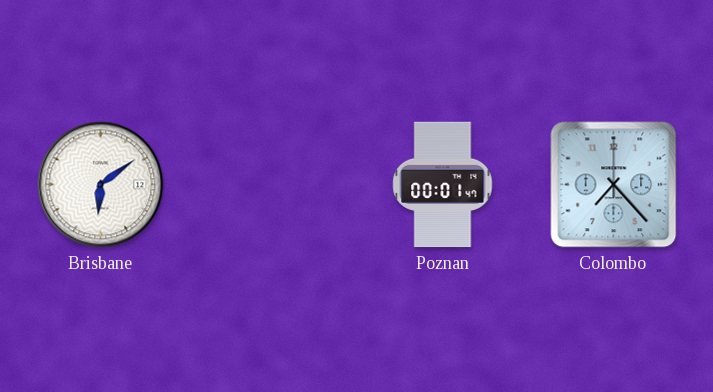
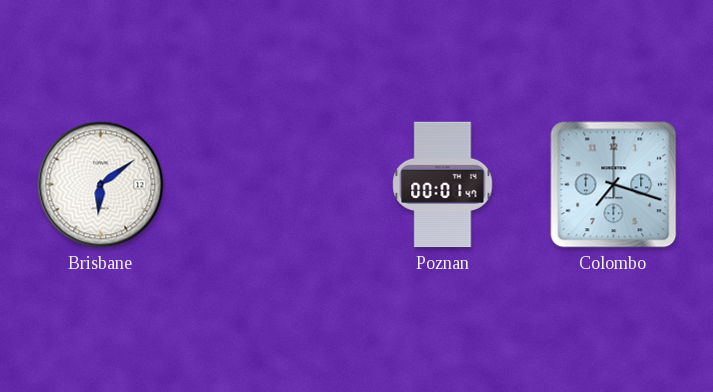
Colombo: 7:23 -> 7:18
